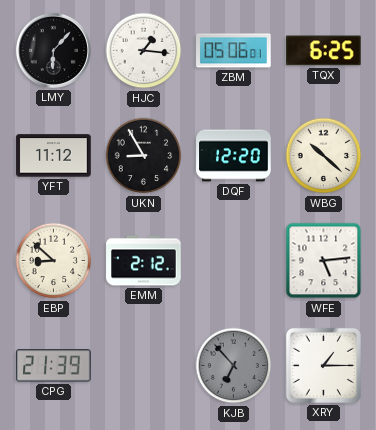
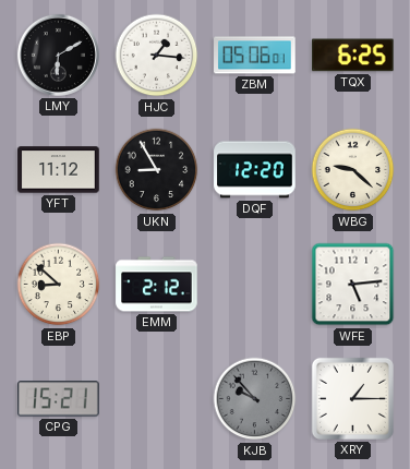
LMY: 6:07 -> 6:10
WBG: 10:22 -> 9:22
CPG: 21:39 -> 15:21
KJB: 6:53 -> 9:53
